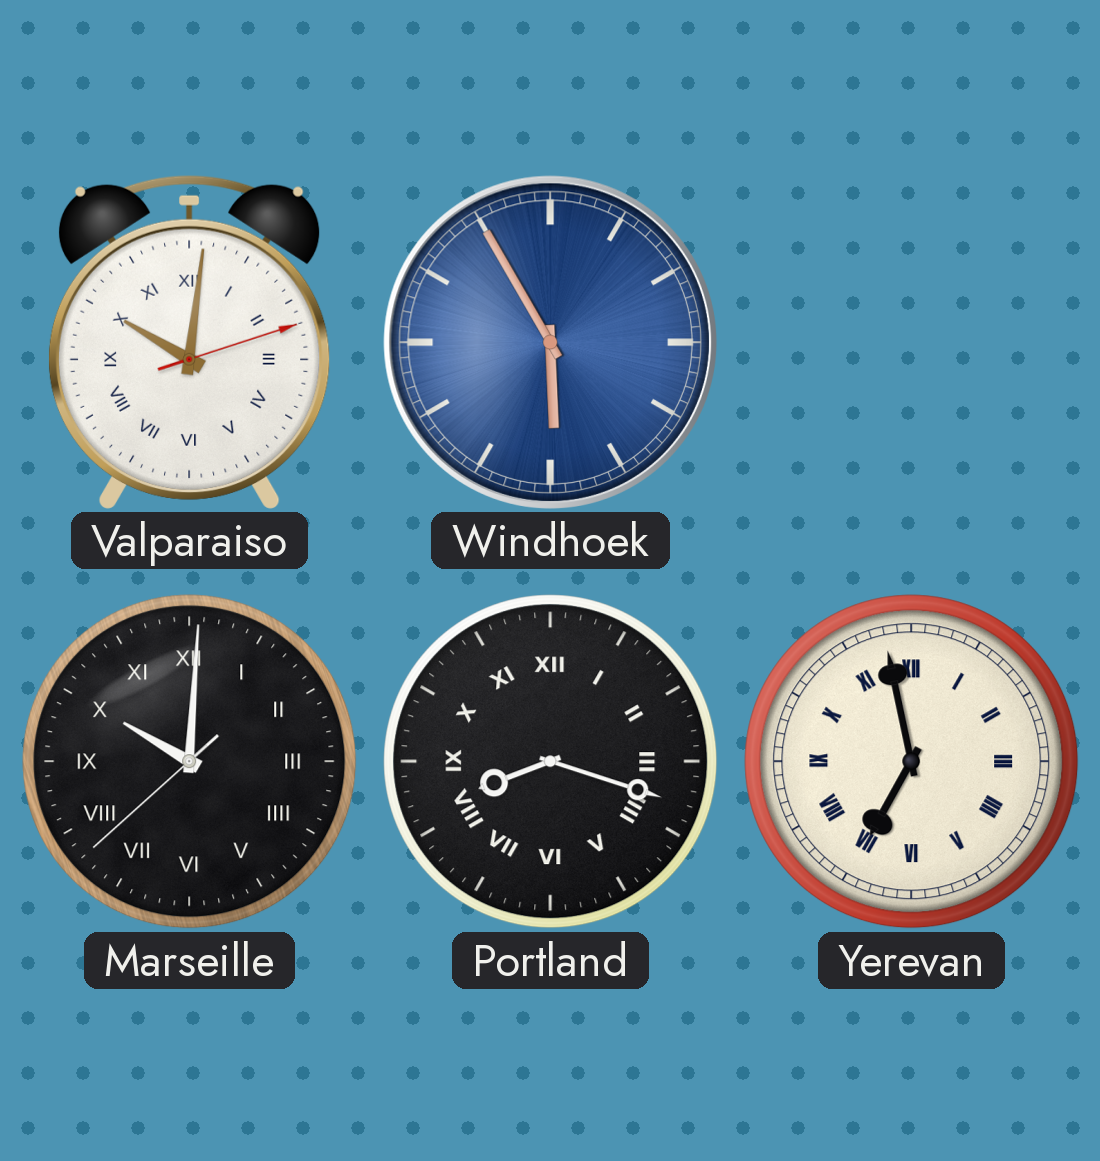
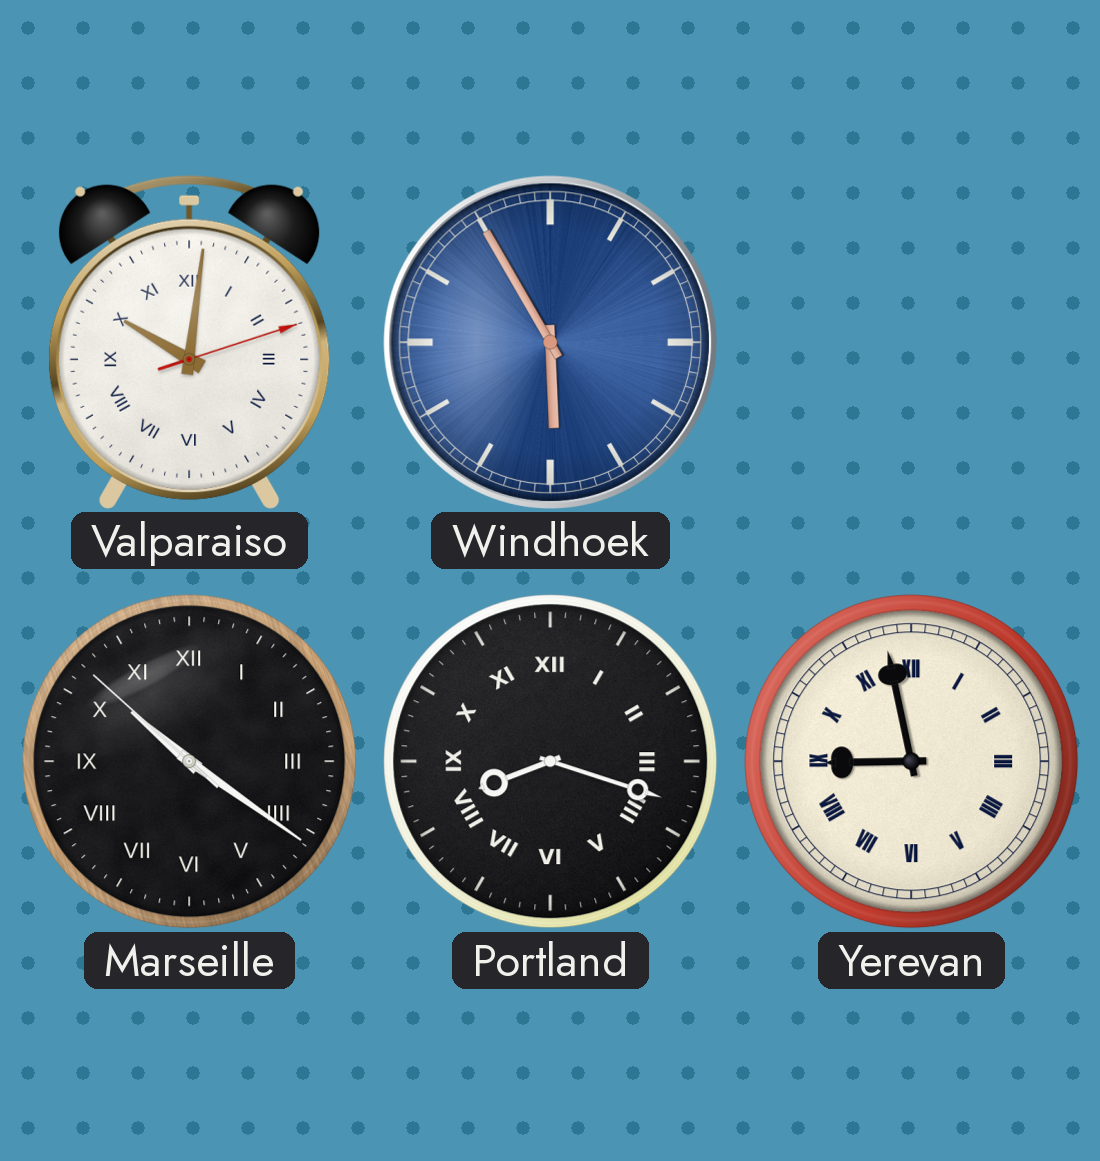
Marseille: 10:00 -> 10:20
Yerevan: 6:58 -> 8:58
